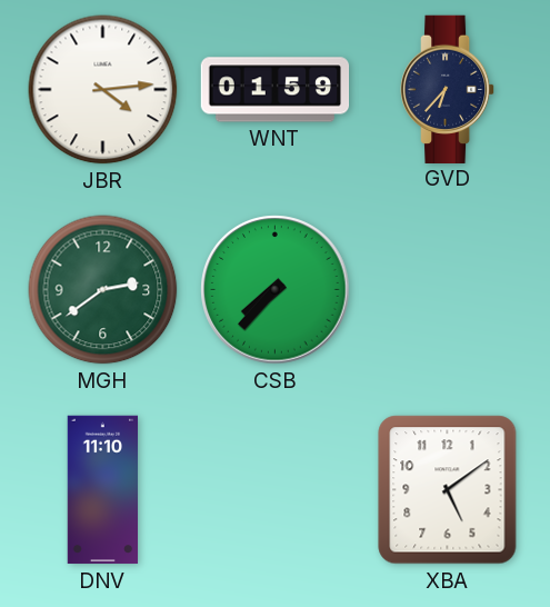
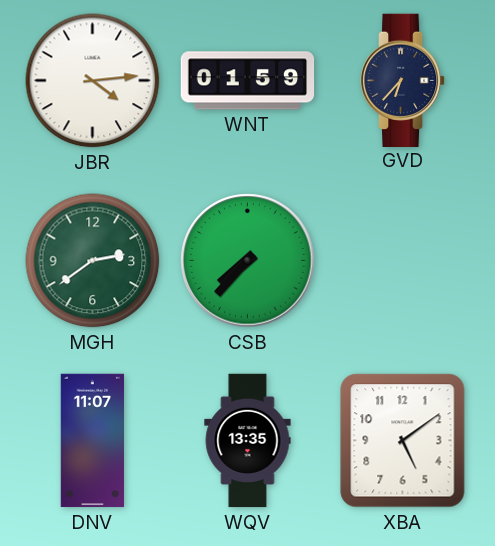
DNV: 11:10 -> 11:07
WQV: none -> 13:35
